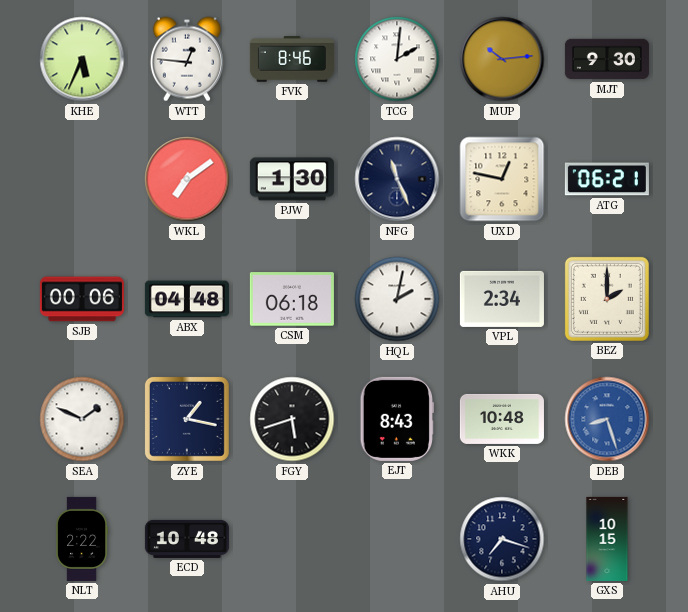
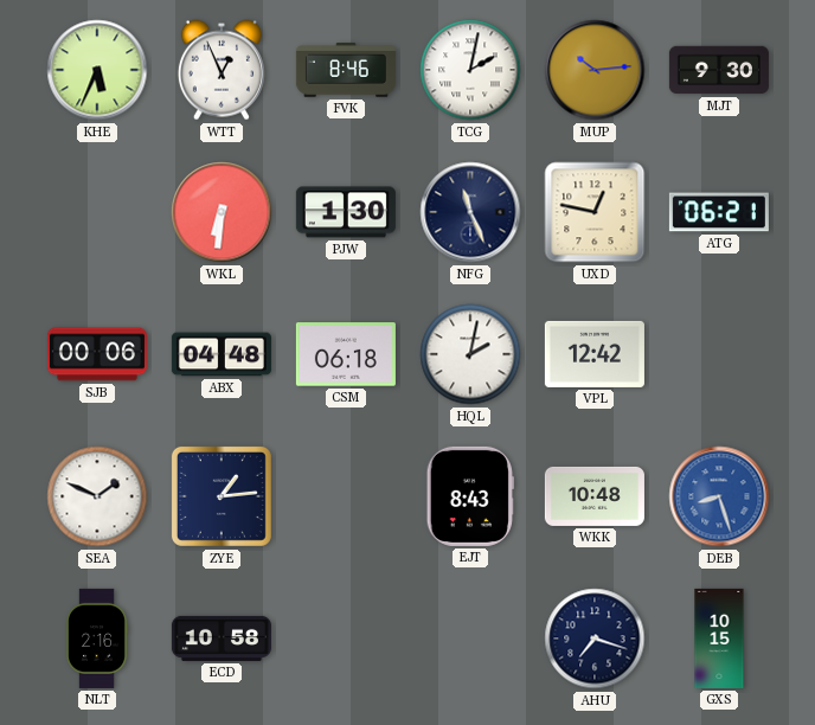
WTT: 12:46 -> 12:56
TCG: 2:01 -> 2:02
WKL: 7:09 -> 6:31
VPL: 2:34 -> 12:42
BEZ: 2:00 -> none
ZYE: 1:17 -> 1:14
FGY: 5:42 -> none
NLT: 2:22 -> 2:16
ECD: 10:48 -> 10:58
